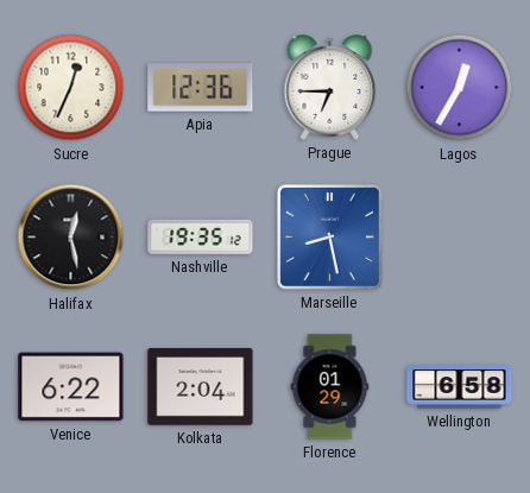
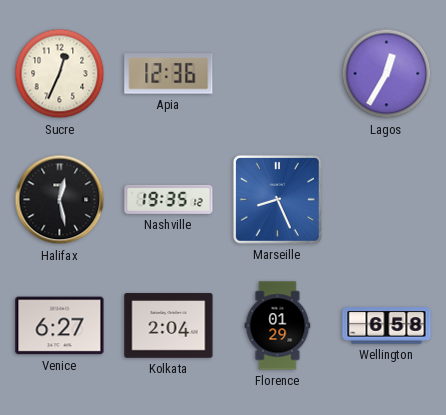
Prague: 6:45 -> none
Marseille: 8:28 -> 8:26
Venice: 6:22 -> 6:27
